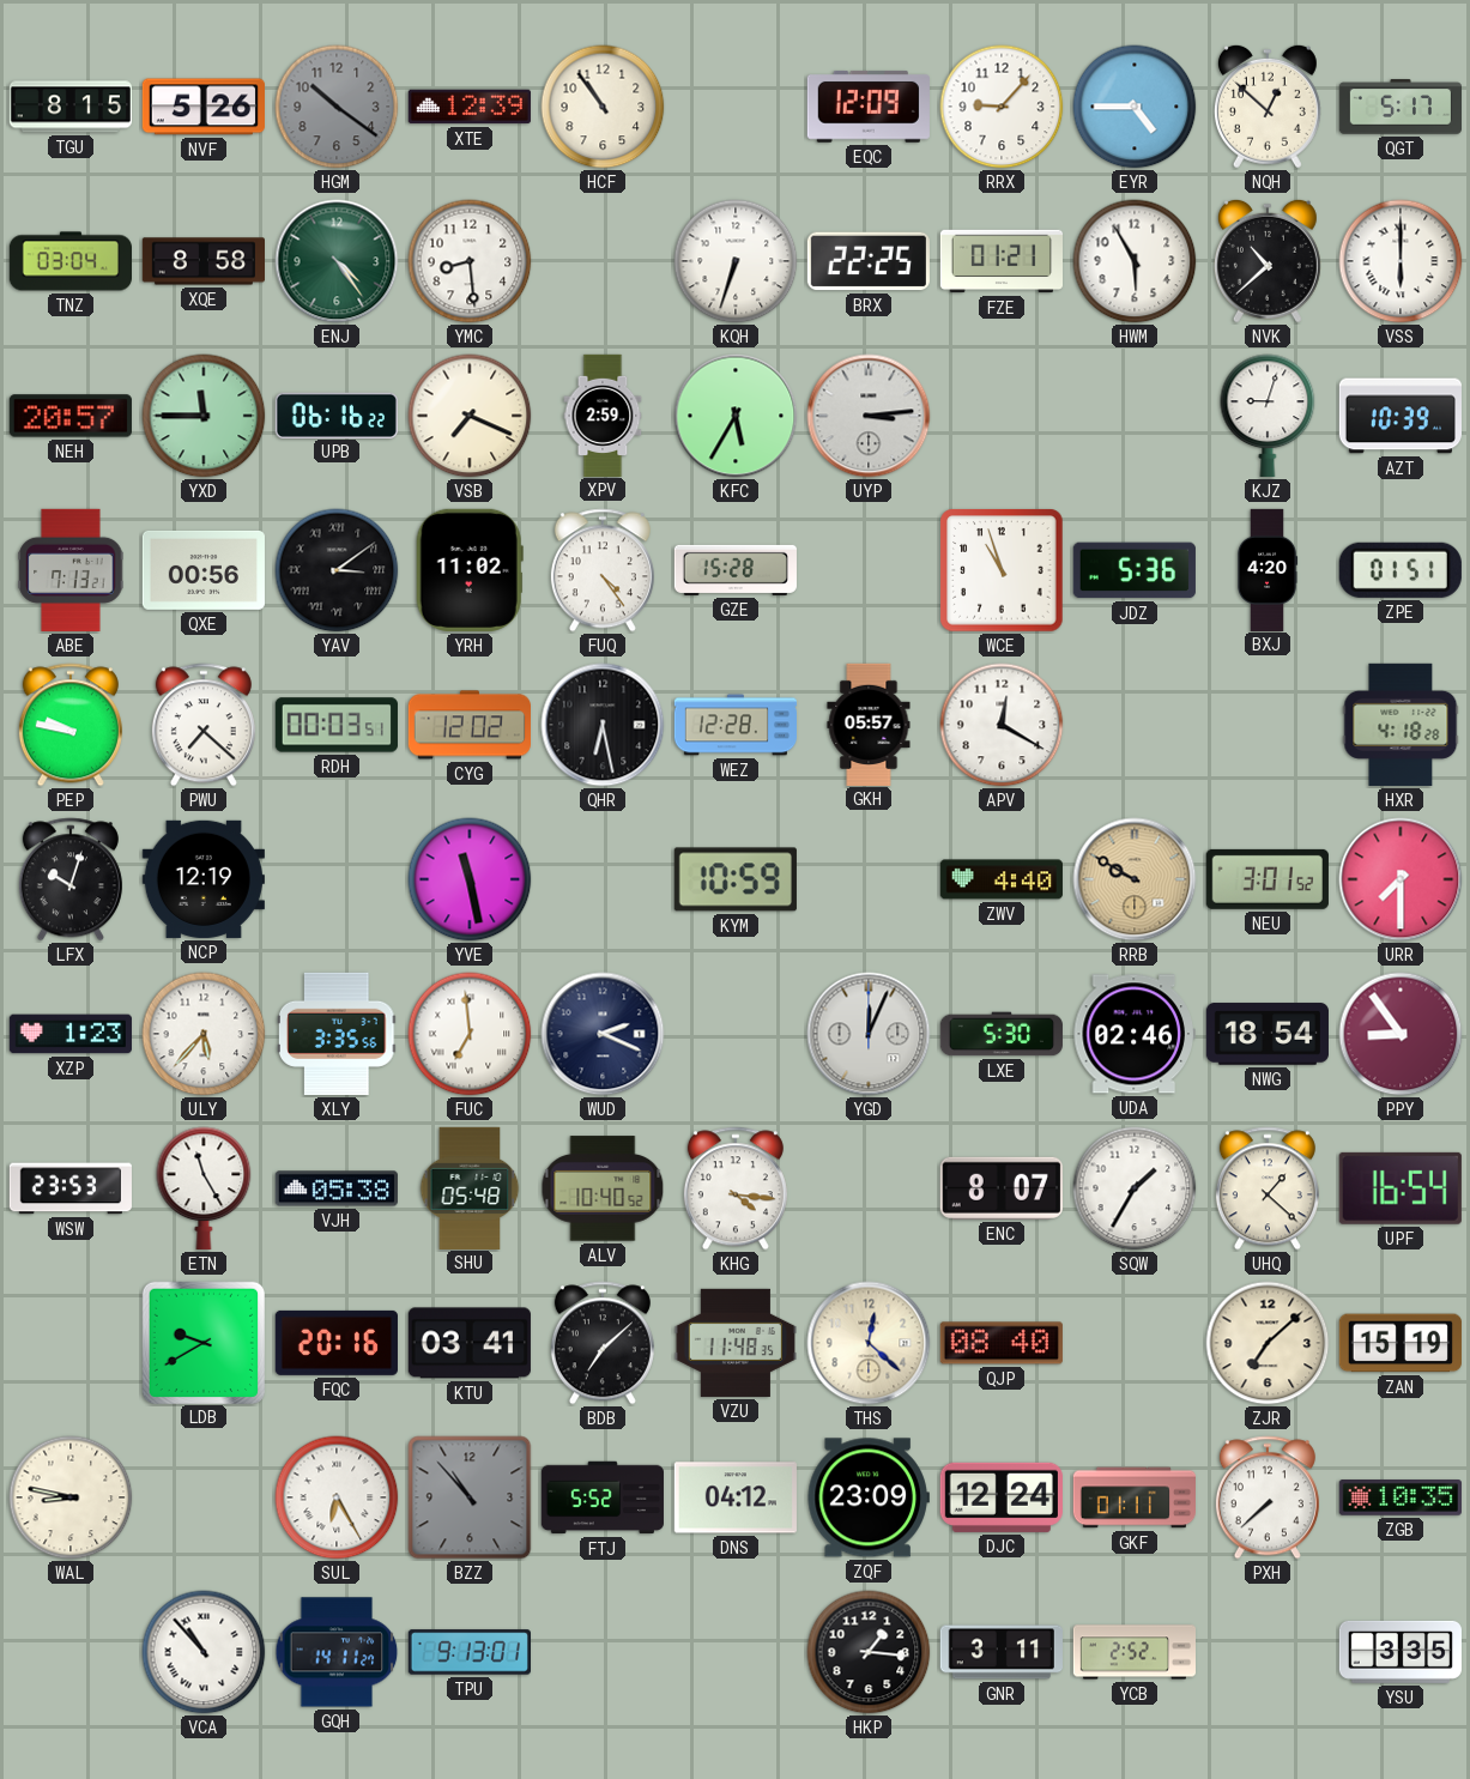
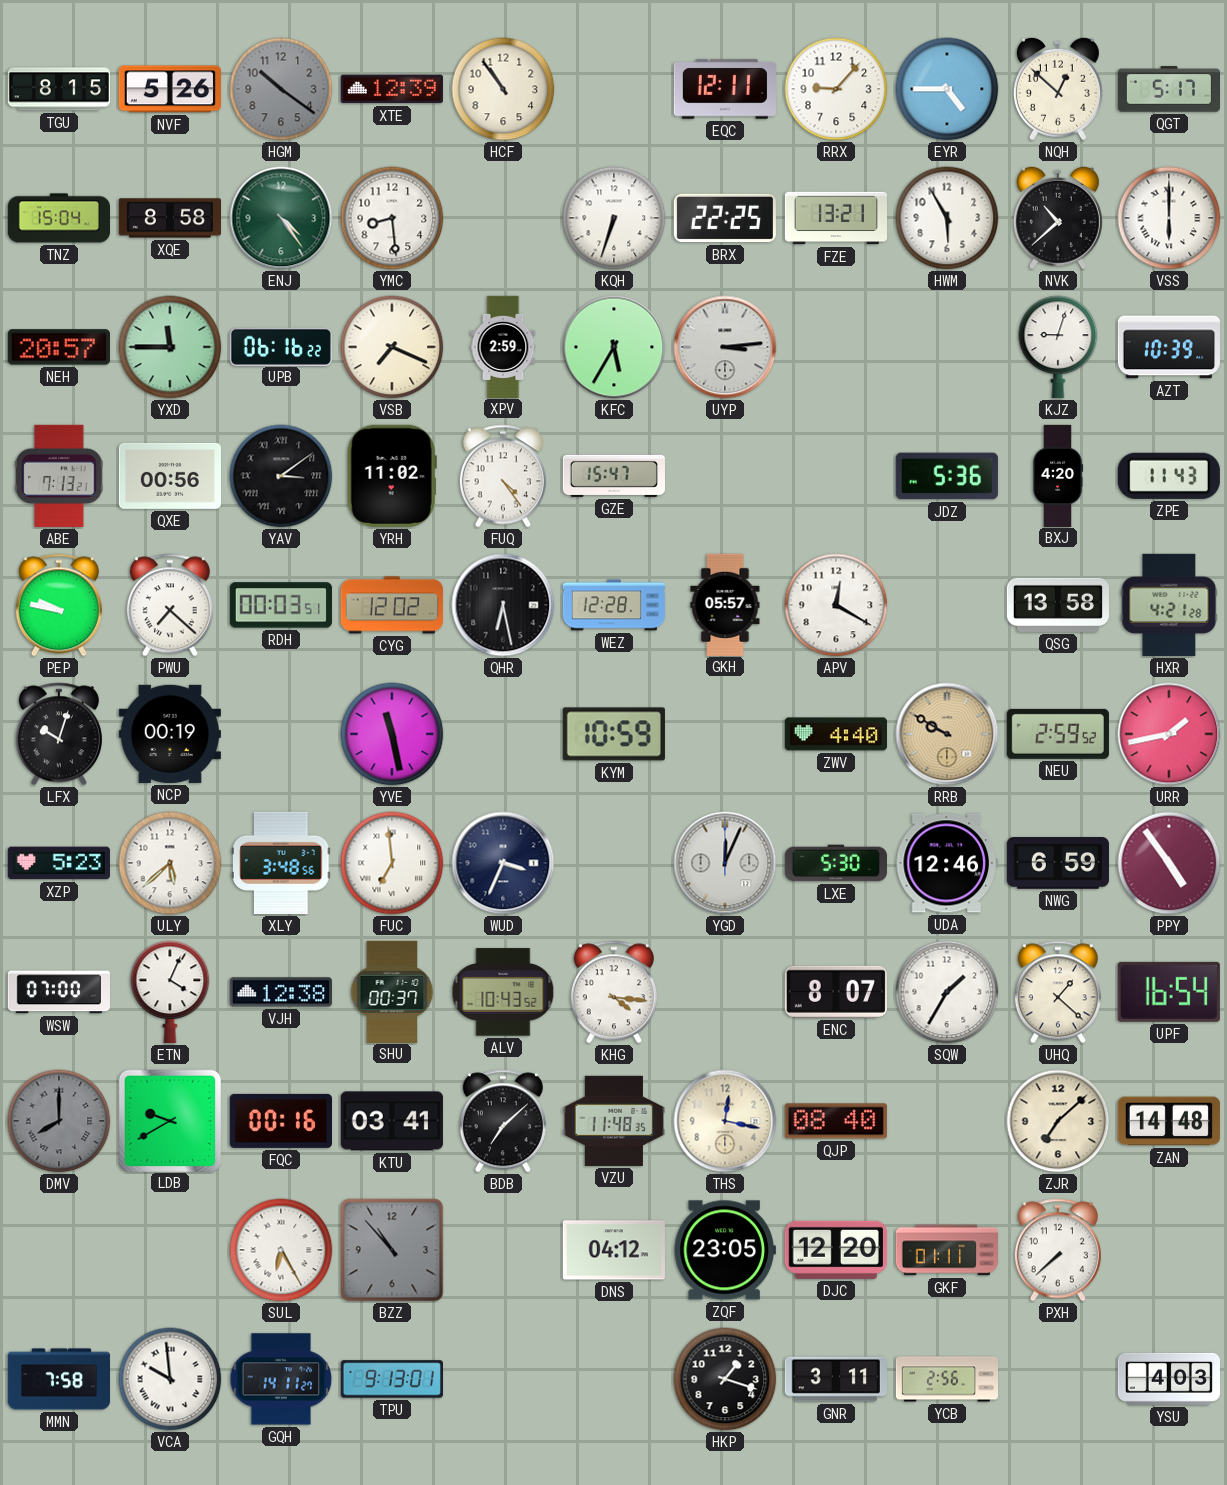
EQC: 12:09 -> 12:11
TNZ: 03:04 -> 15:04
FZE: 01:21 -> 13:21
GZE: 15:28 -> 15:47
WCE: 10:57 -> none
ZPE: 01:51 -> 11:43
QSG: none -> 13:58
HXR: 4:18 -> 4:21
NCP: 12:19 -> 00:19
NEU: 3:01 -> 2:59
URR: 7:30 -> 1:43
XZP: 1:23 -> 5:23
ULY: 5:37 -> 5:38
XLY: 3:35 -> 3:48
WUD: 2:19 -> 3:34
UDA: 02:46 -> 12:46
NWG: 18:54 -> 6:59
PPY: 8:54 -> 4:54
WSW: 23:53 -> 07:00
ETN: 11:25 -> 4:04
VJH: 05:38 -> 12:38
SHU: 05:48 -> 00:37
ALV: 10:40 -> 10:43
DMV: none -> 8:00
FQC: 20:16 -> 00:16
THS: 12:22 -> 12:17
ZAN: 15:19 -> 14:48
WAL: 8:47 -> none
FTJ: 5:52 -> none
ZQF: 23:09 -> 23:05
DJC: 12:24 -> 12:20
ZGB: 10:35 -> none
MMN: none -> 7:58
VCA: 10:53 -> 9:59
HKP: 1:16 -> 1:18
YCB: 2:52 -> 2:56
YSU: 3:35 -> 4:03
